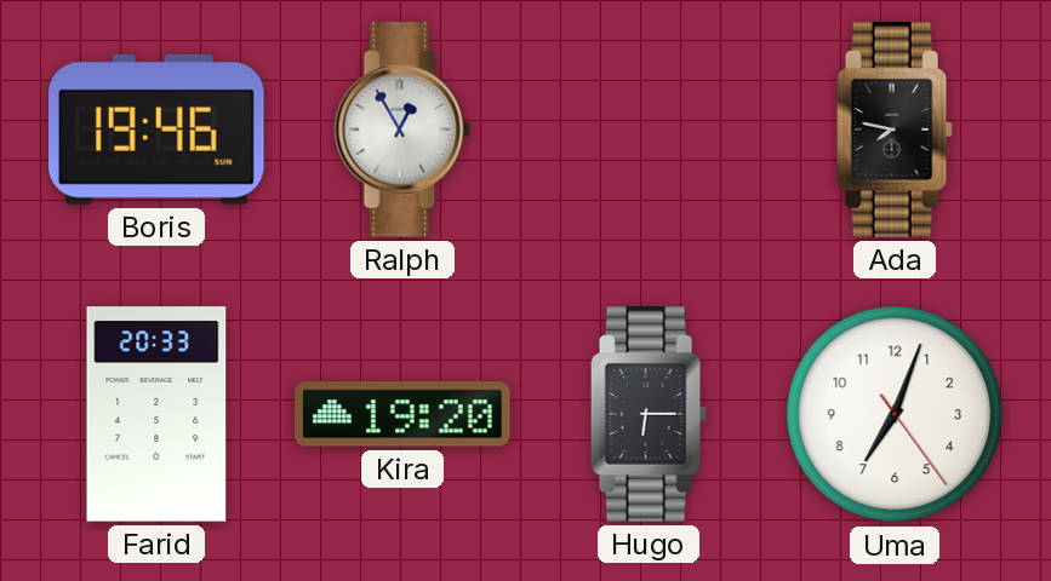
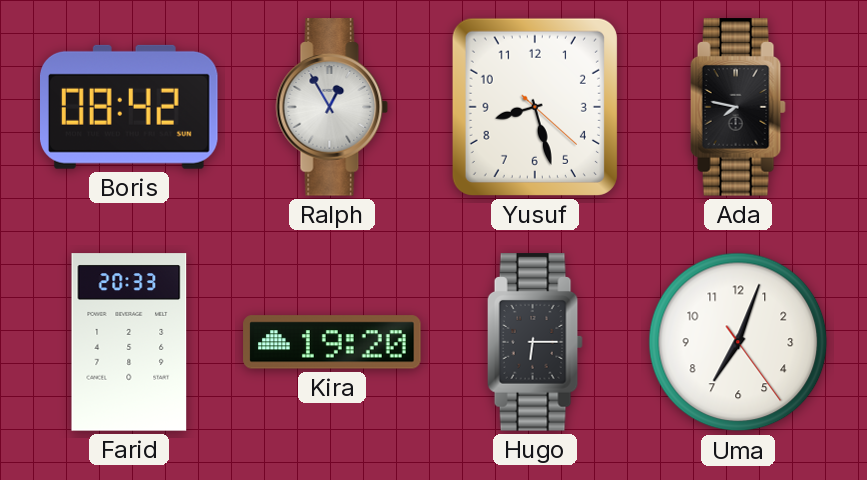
Boris: 19:46 -> 08:42
Yusuf: none -> 8:27
